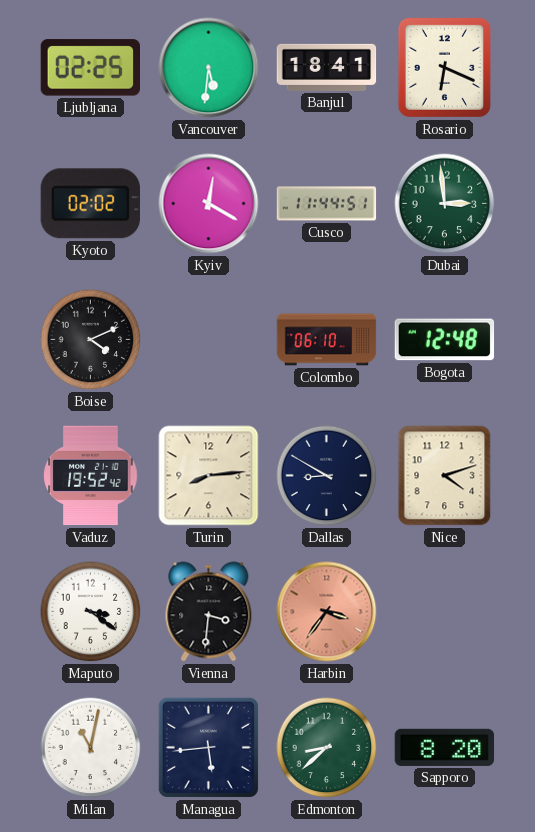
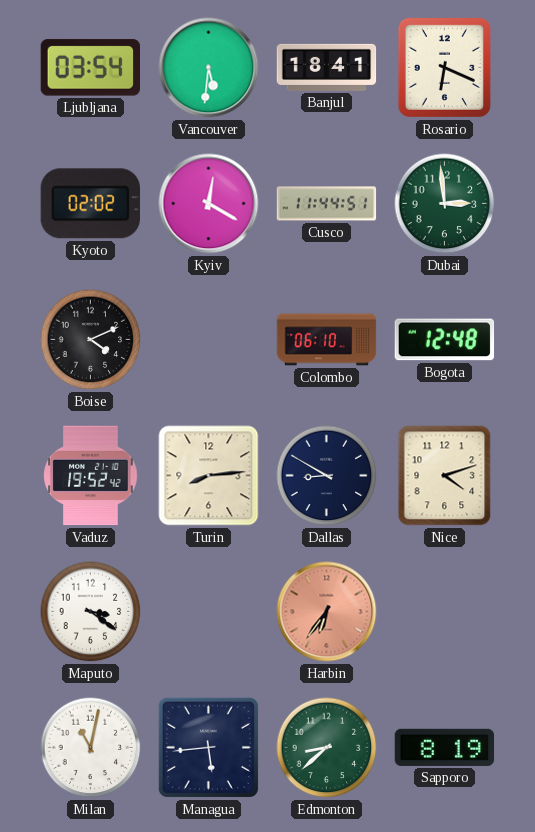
Ljubljana: 02:25 -> 03:54
Vienna: 3:31 -> none
Harbin: 3:36 -> 6:36
Sapporo: 8:20 -> 8:19
